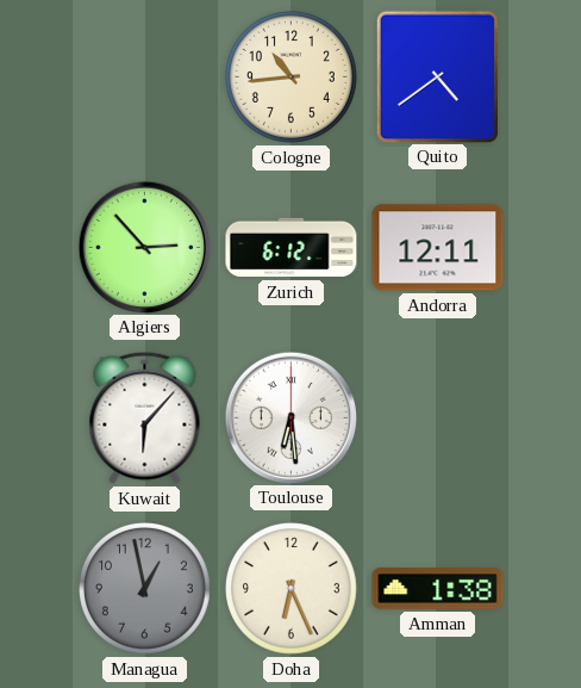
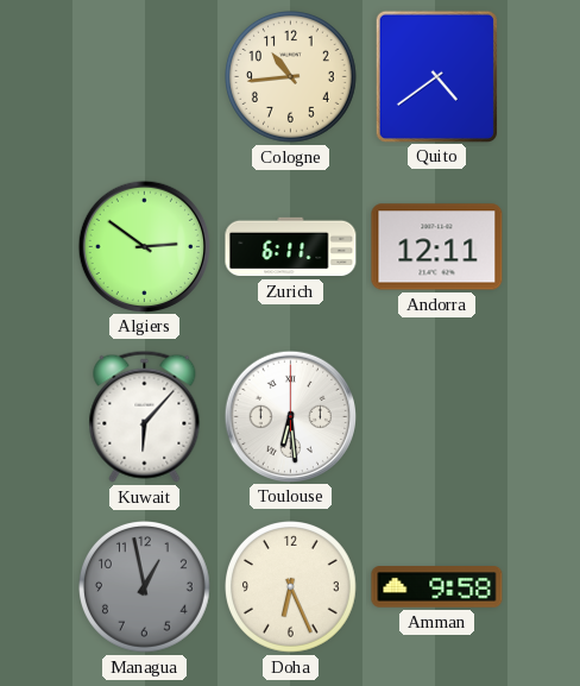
Algiers: 2:53 -> 2:51
Zurich: 6:12 -> 6:11
Amman: 1:38 -> 9:58
